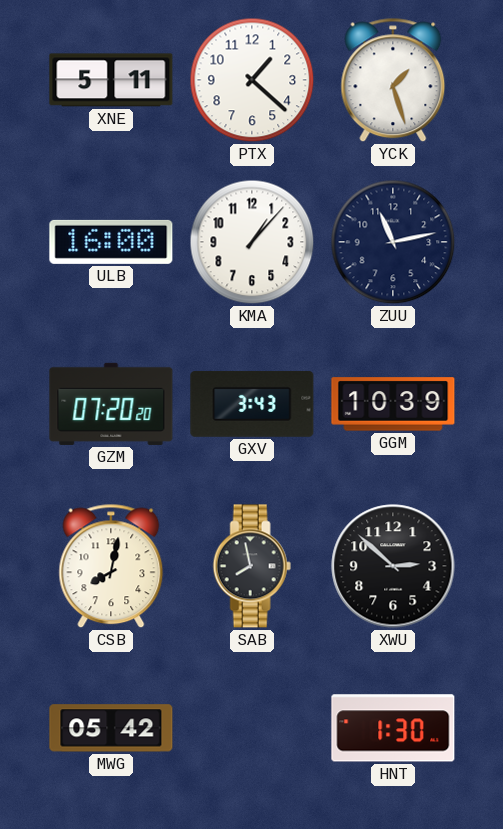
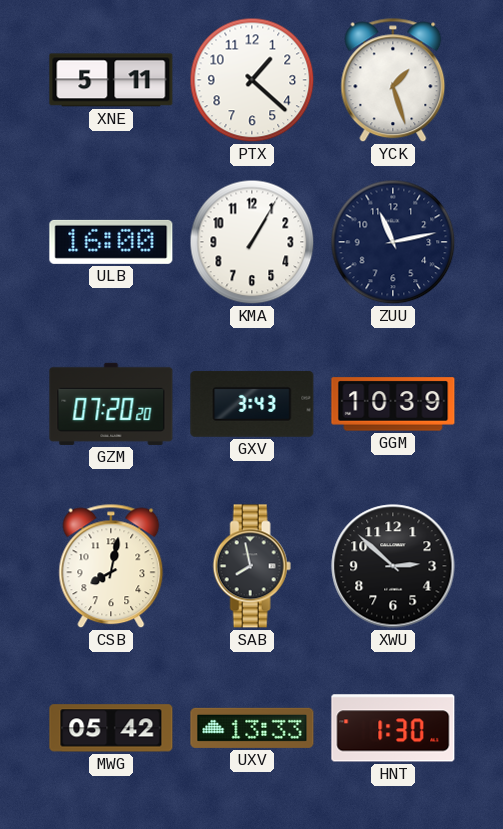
KMA: 1:07 -> 1:05
UXV: none -> 13:33
